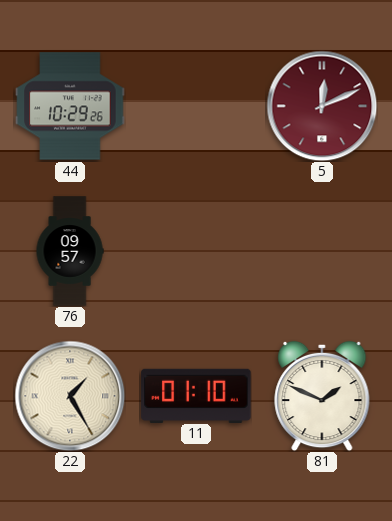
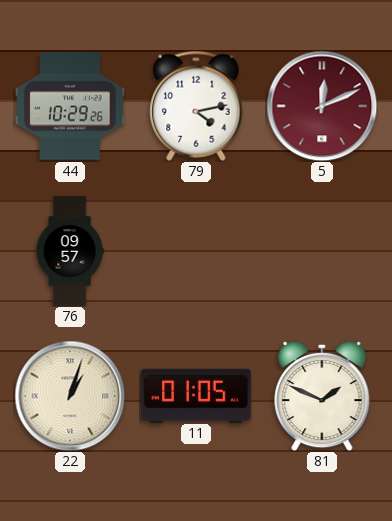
79: none -> 4:13
22: 1:25 -> 1:03
11: 01:10 -> 01:05
